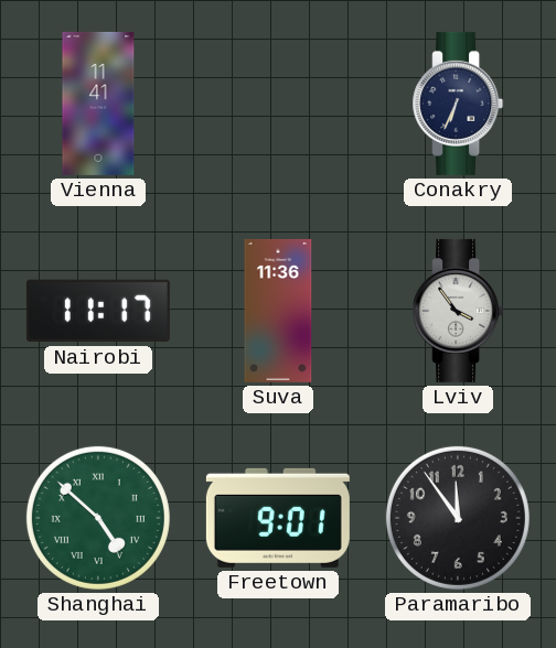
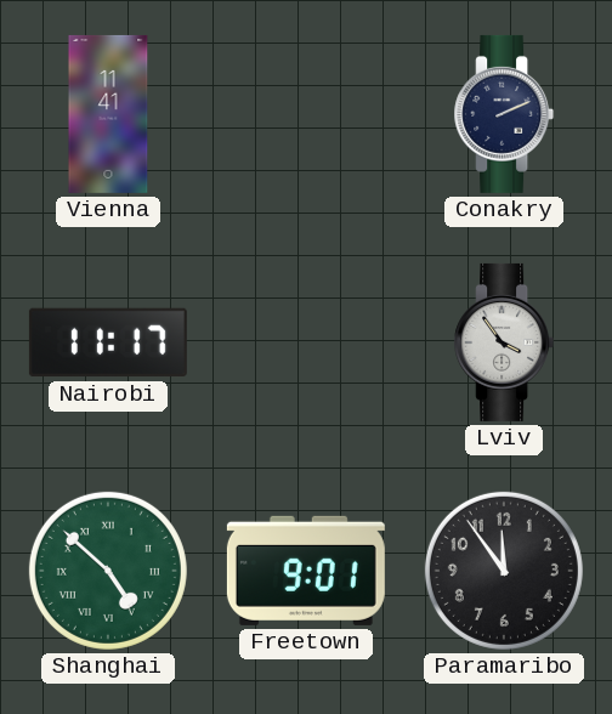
Conakry: 6:34 -> 2:11
Suva: 11:36 -> none
